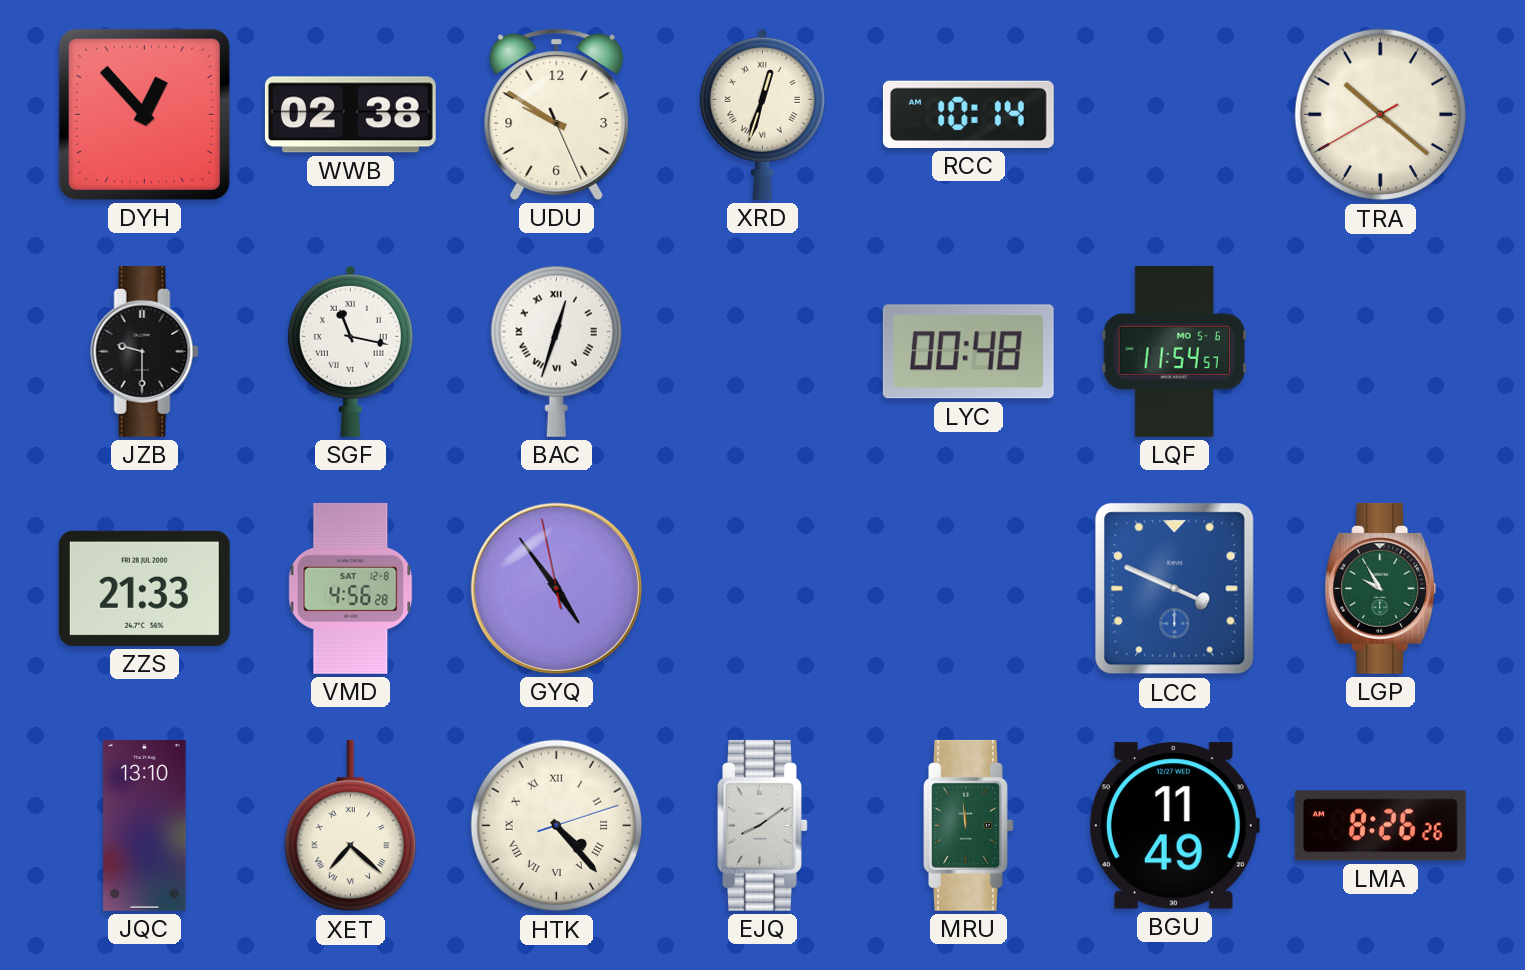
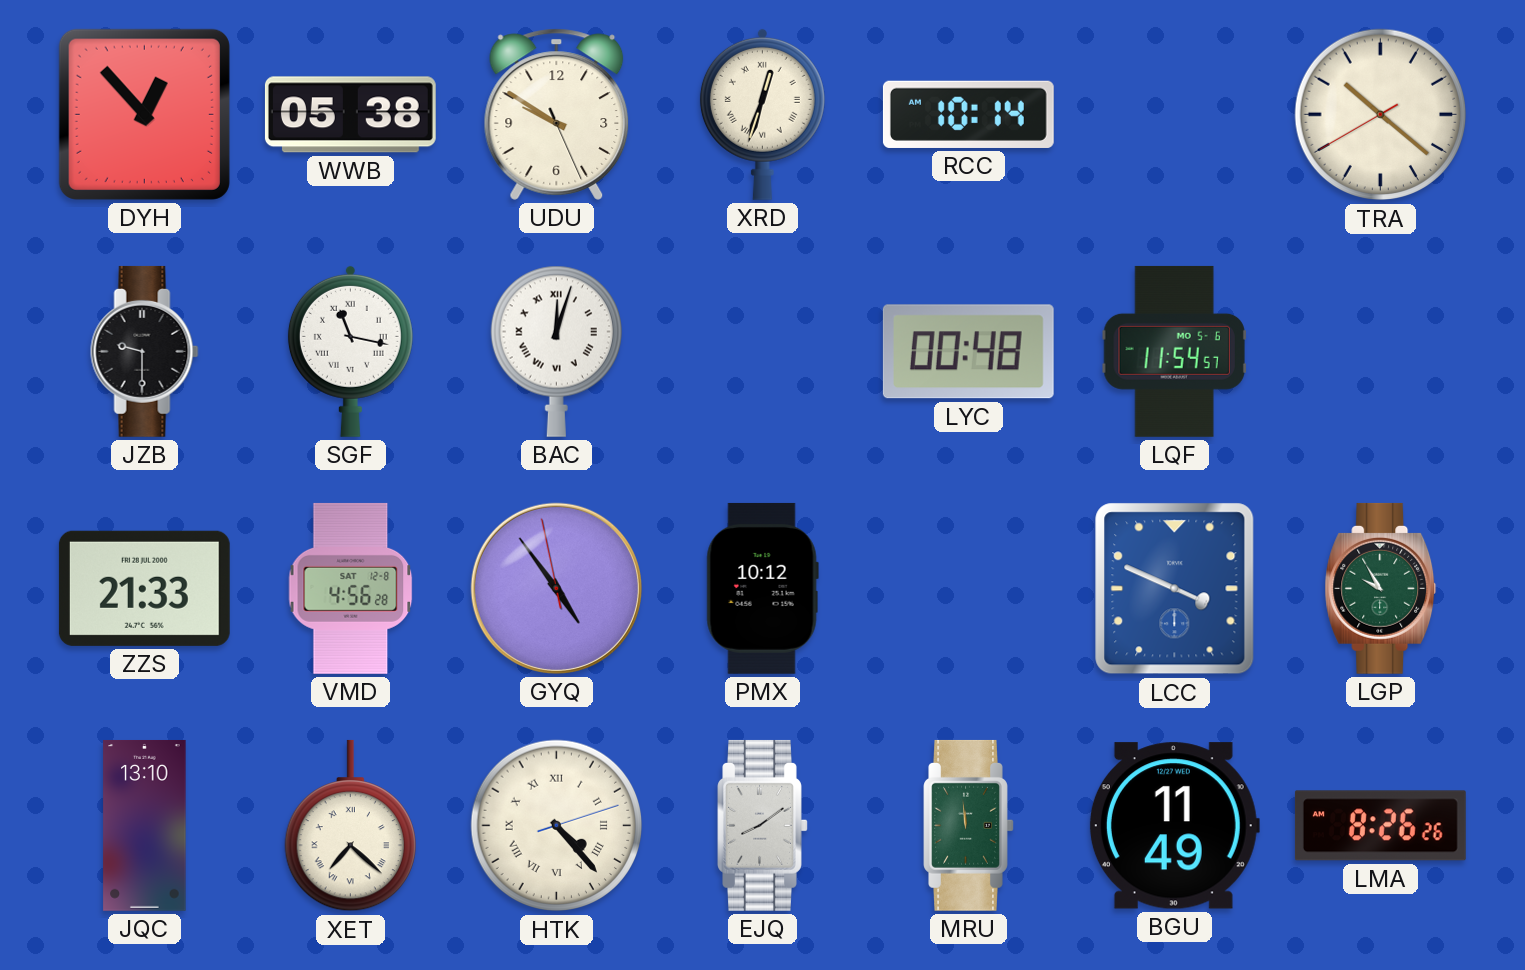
WWB: 02:38 -> 05:38
BAC: 12:33 -> 12:03
PMX: none -> 10:12
